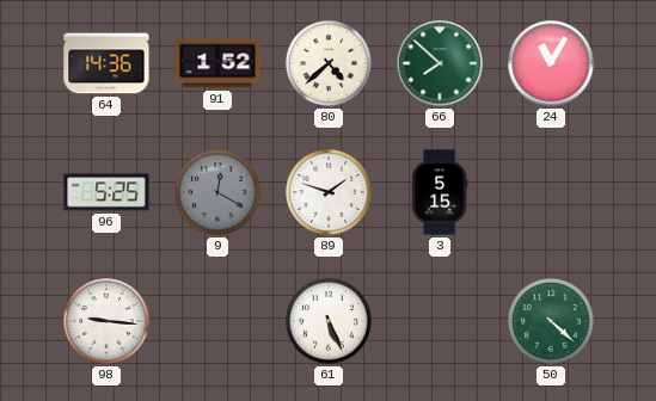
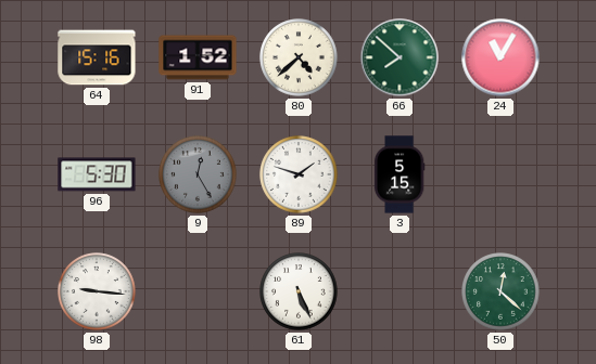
64: 14:36 -> 15:16
96: 5:25 -> 5:30
9: 12:20 -> 12:25
50: 4:22 -> 12:22
